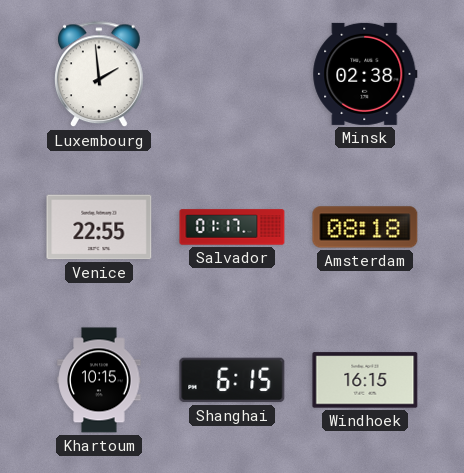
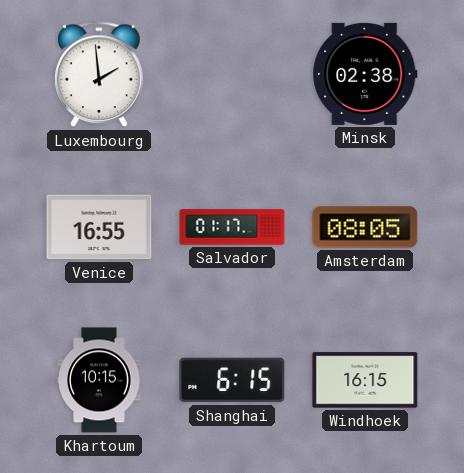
Venice: 22:55 -> 16:55
Amsterdam: 08:18 -> 08:05
